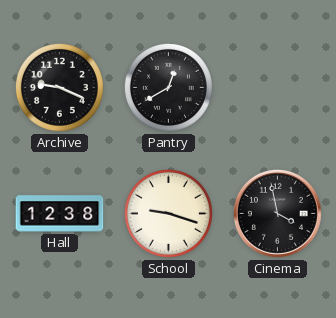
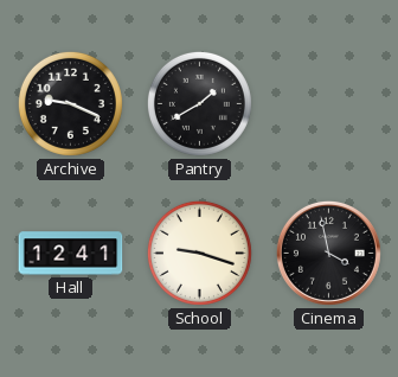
Pantry: 12:40 -> 1:40
Hall: 12:38 -> 12:41
